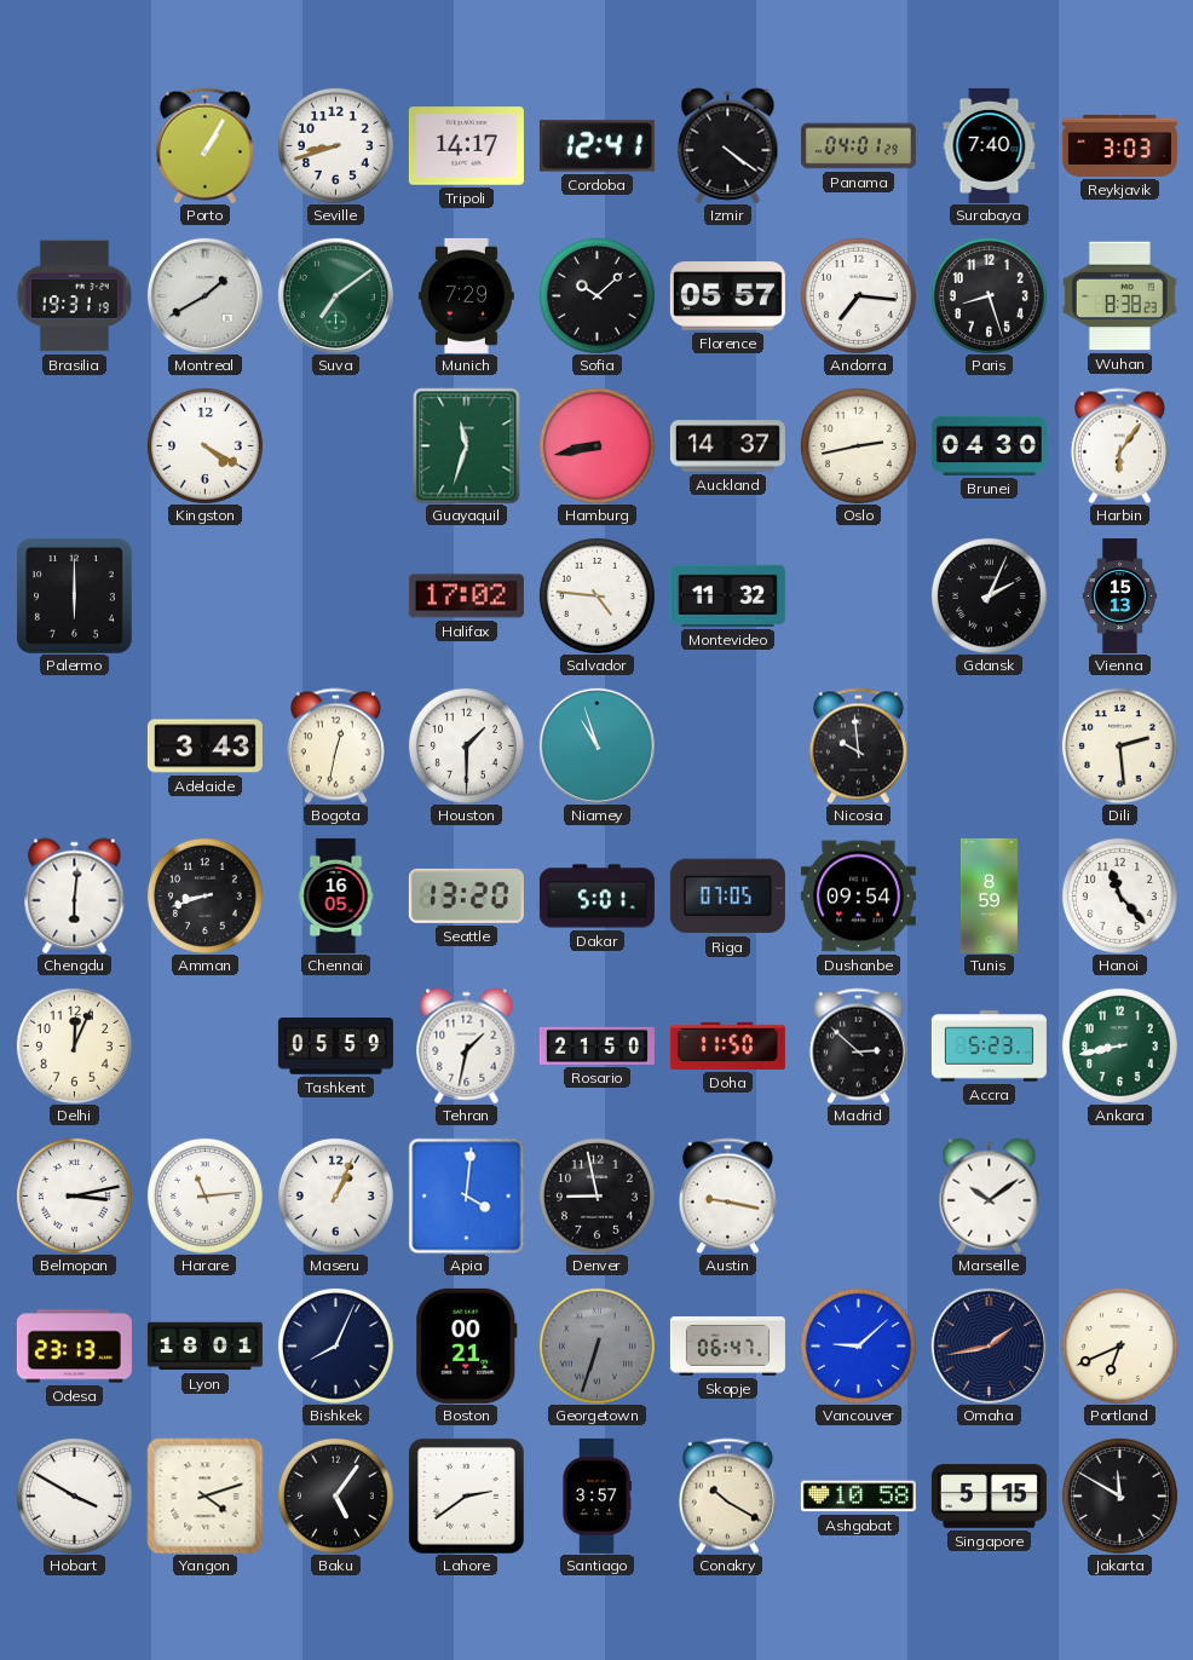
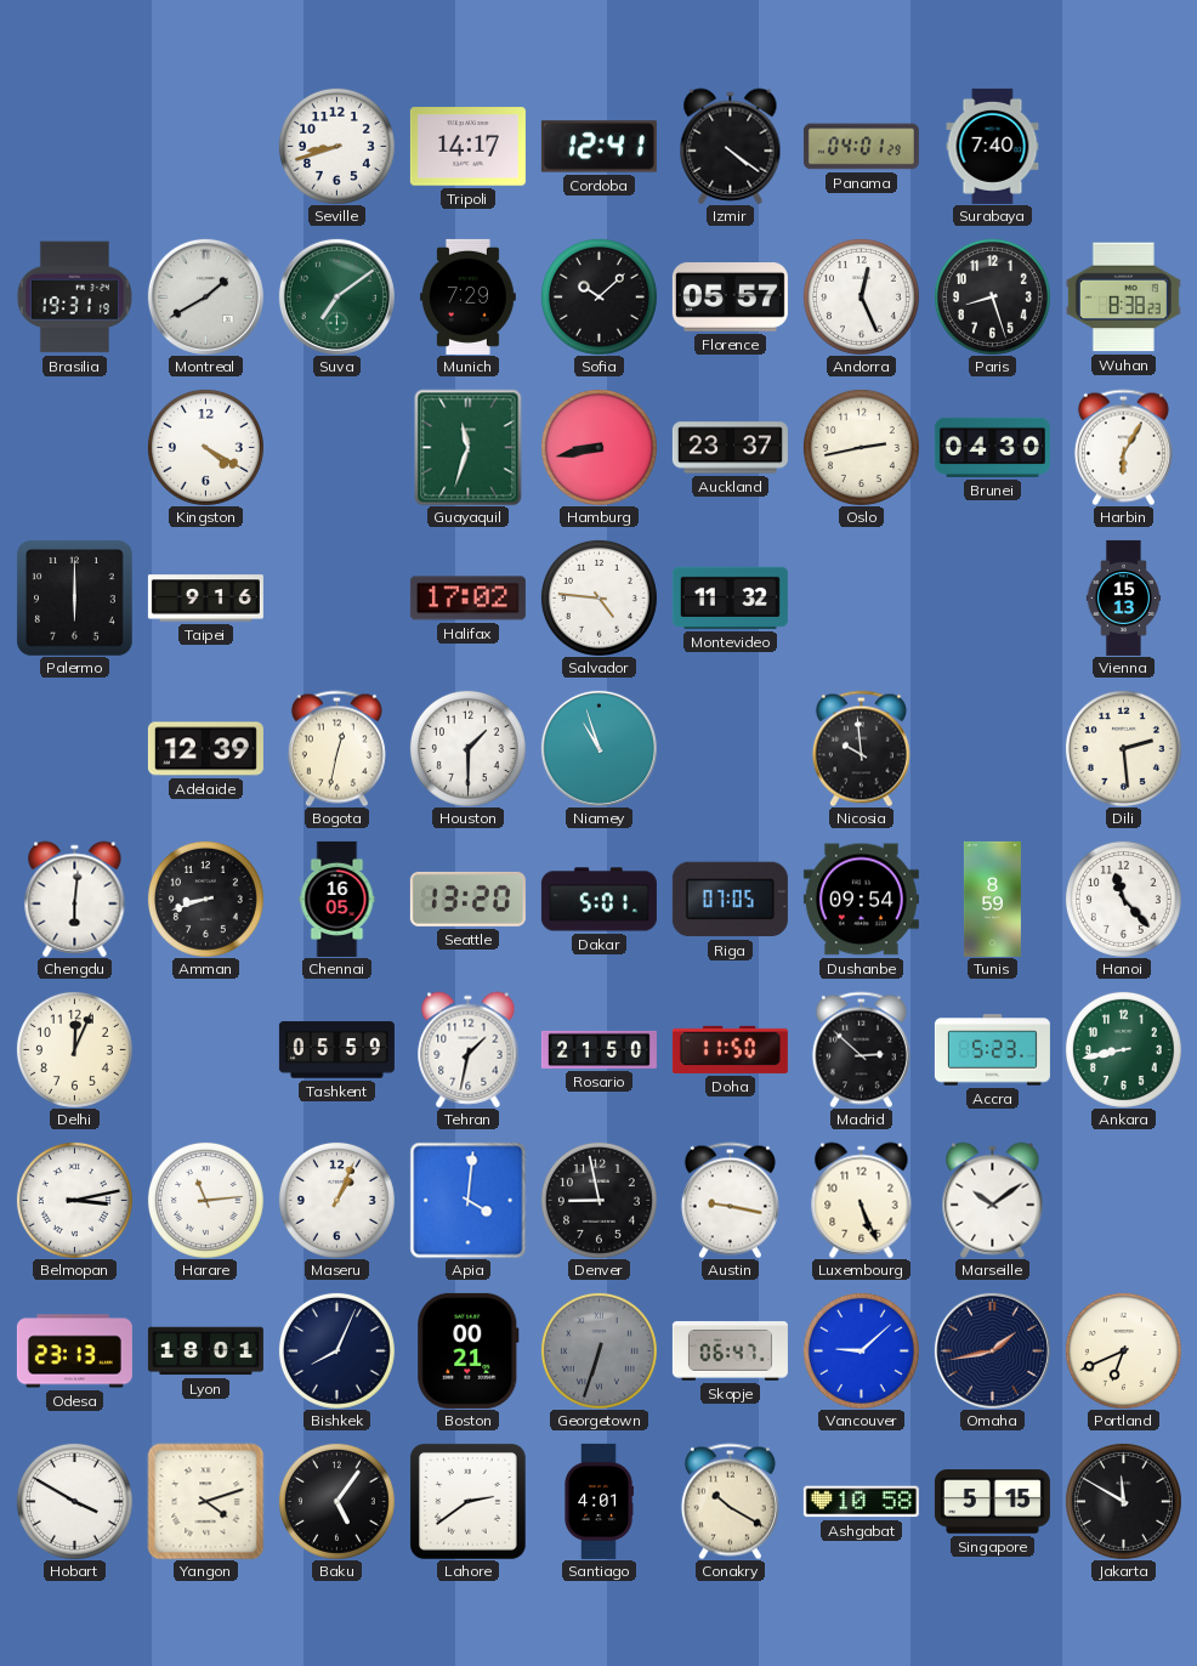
Porto: 1:05 -> none
Reykjavik: 3:03 -> none
Andorra: 7:16 -> 12:26
Auckland: 14:37 -> 23:37
Harbin: 6:06 -> 6:05
Taipei: none -> 9:16
Gdansk: 2:04 -> none
Adelaide: 3:43 -> 12:39
Luxembourg: none -> 5:26
Santiago: 3:57 -> 4:01
